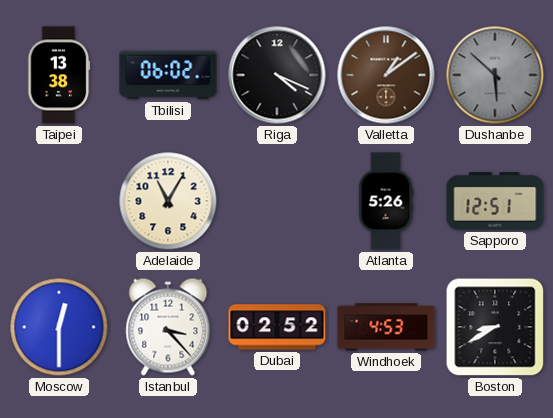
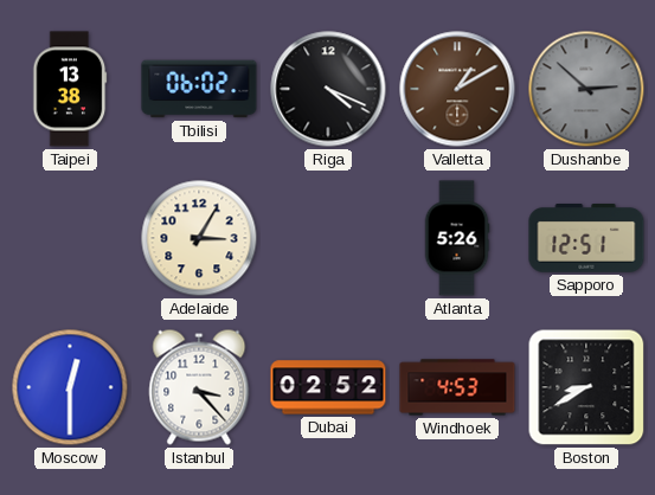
Valletta: 1:09 -> 1:10
Dushanbe: 5:52 -> 2:52
Adelaide: 11:05 -> 3:05
